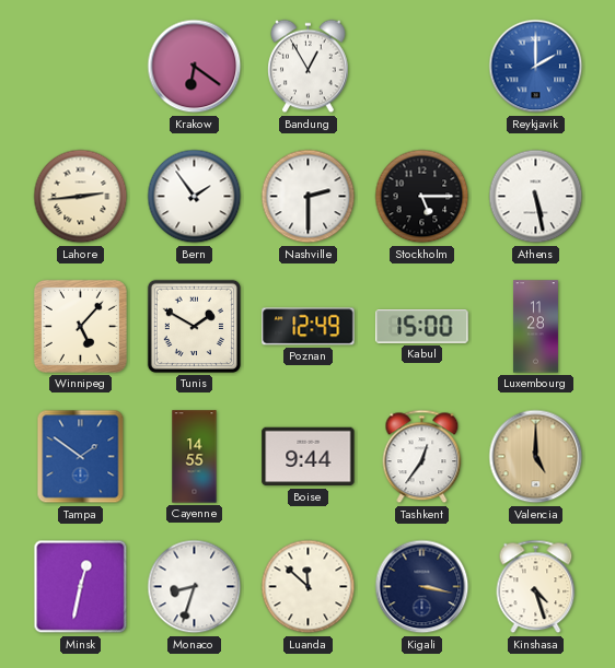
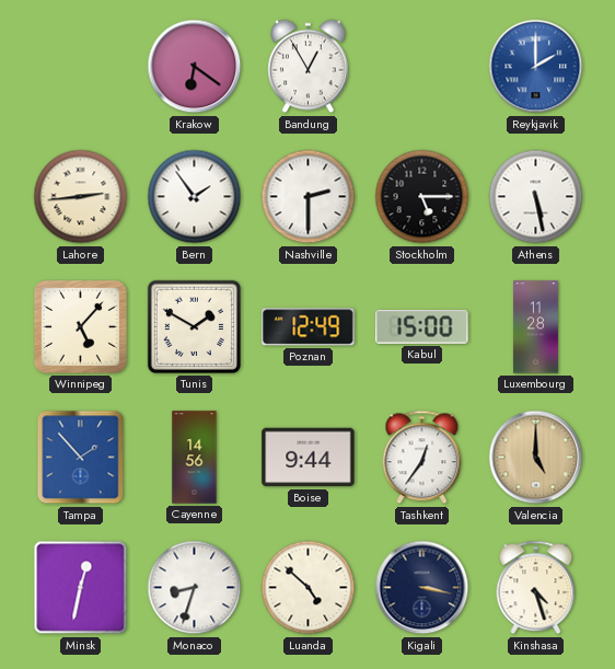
Tampa: 1:51 -> 1:53
Cayenne: 14:55 -> 14:56
Luanda: 11:52 -> 4:52
